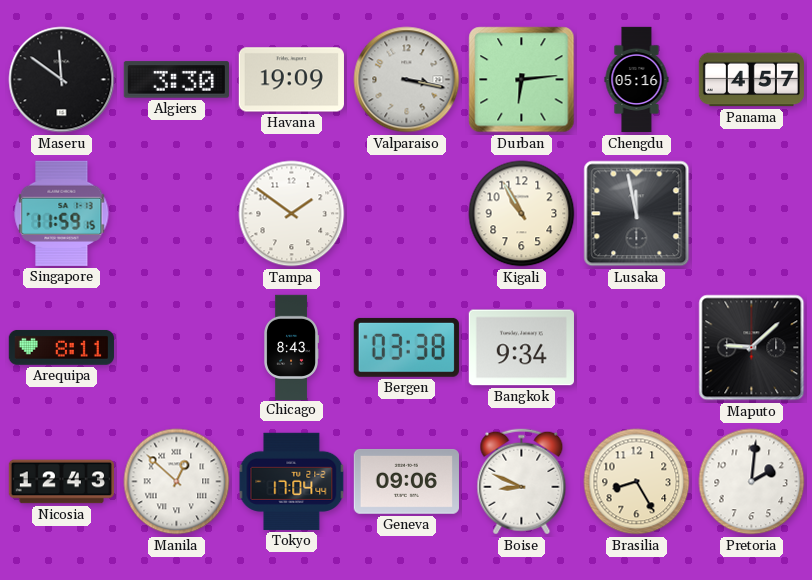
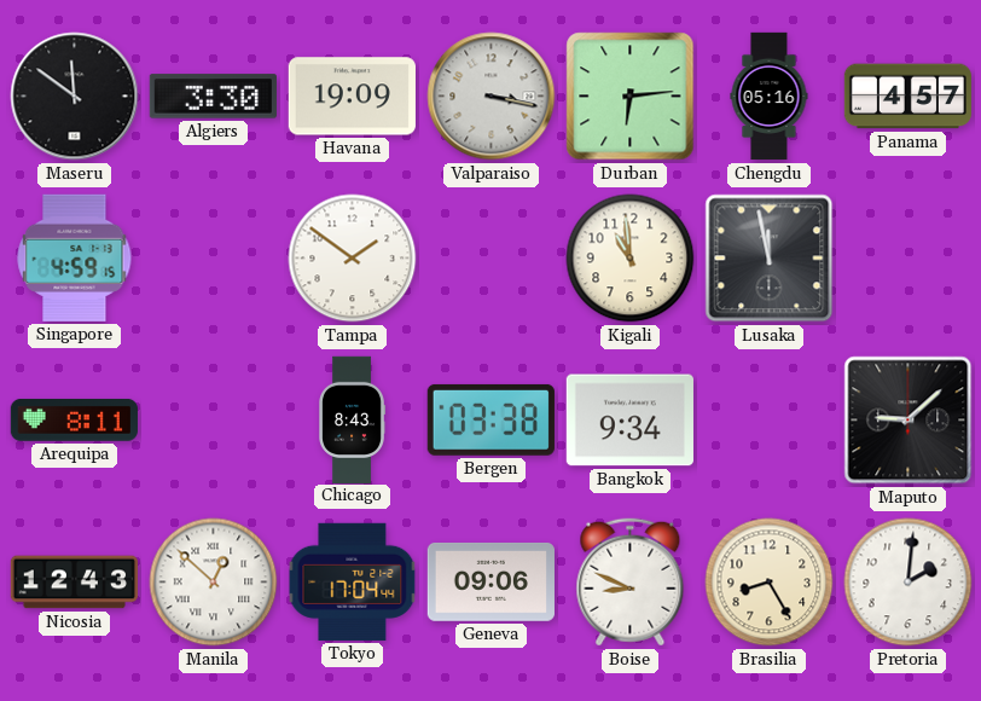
Singapore: 11:59 -> 4:59
Kigali: 10:55 -> 10:59
